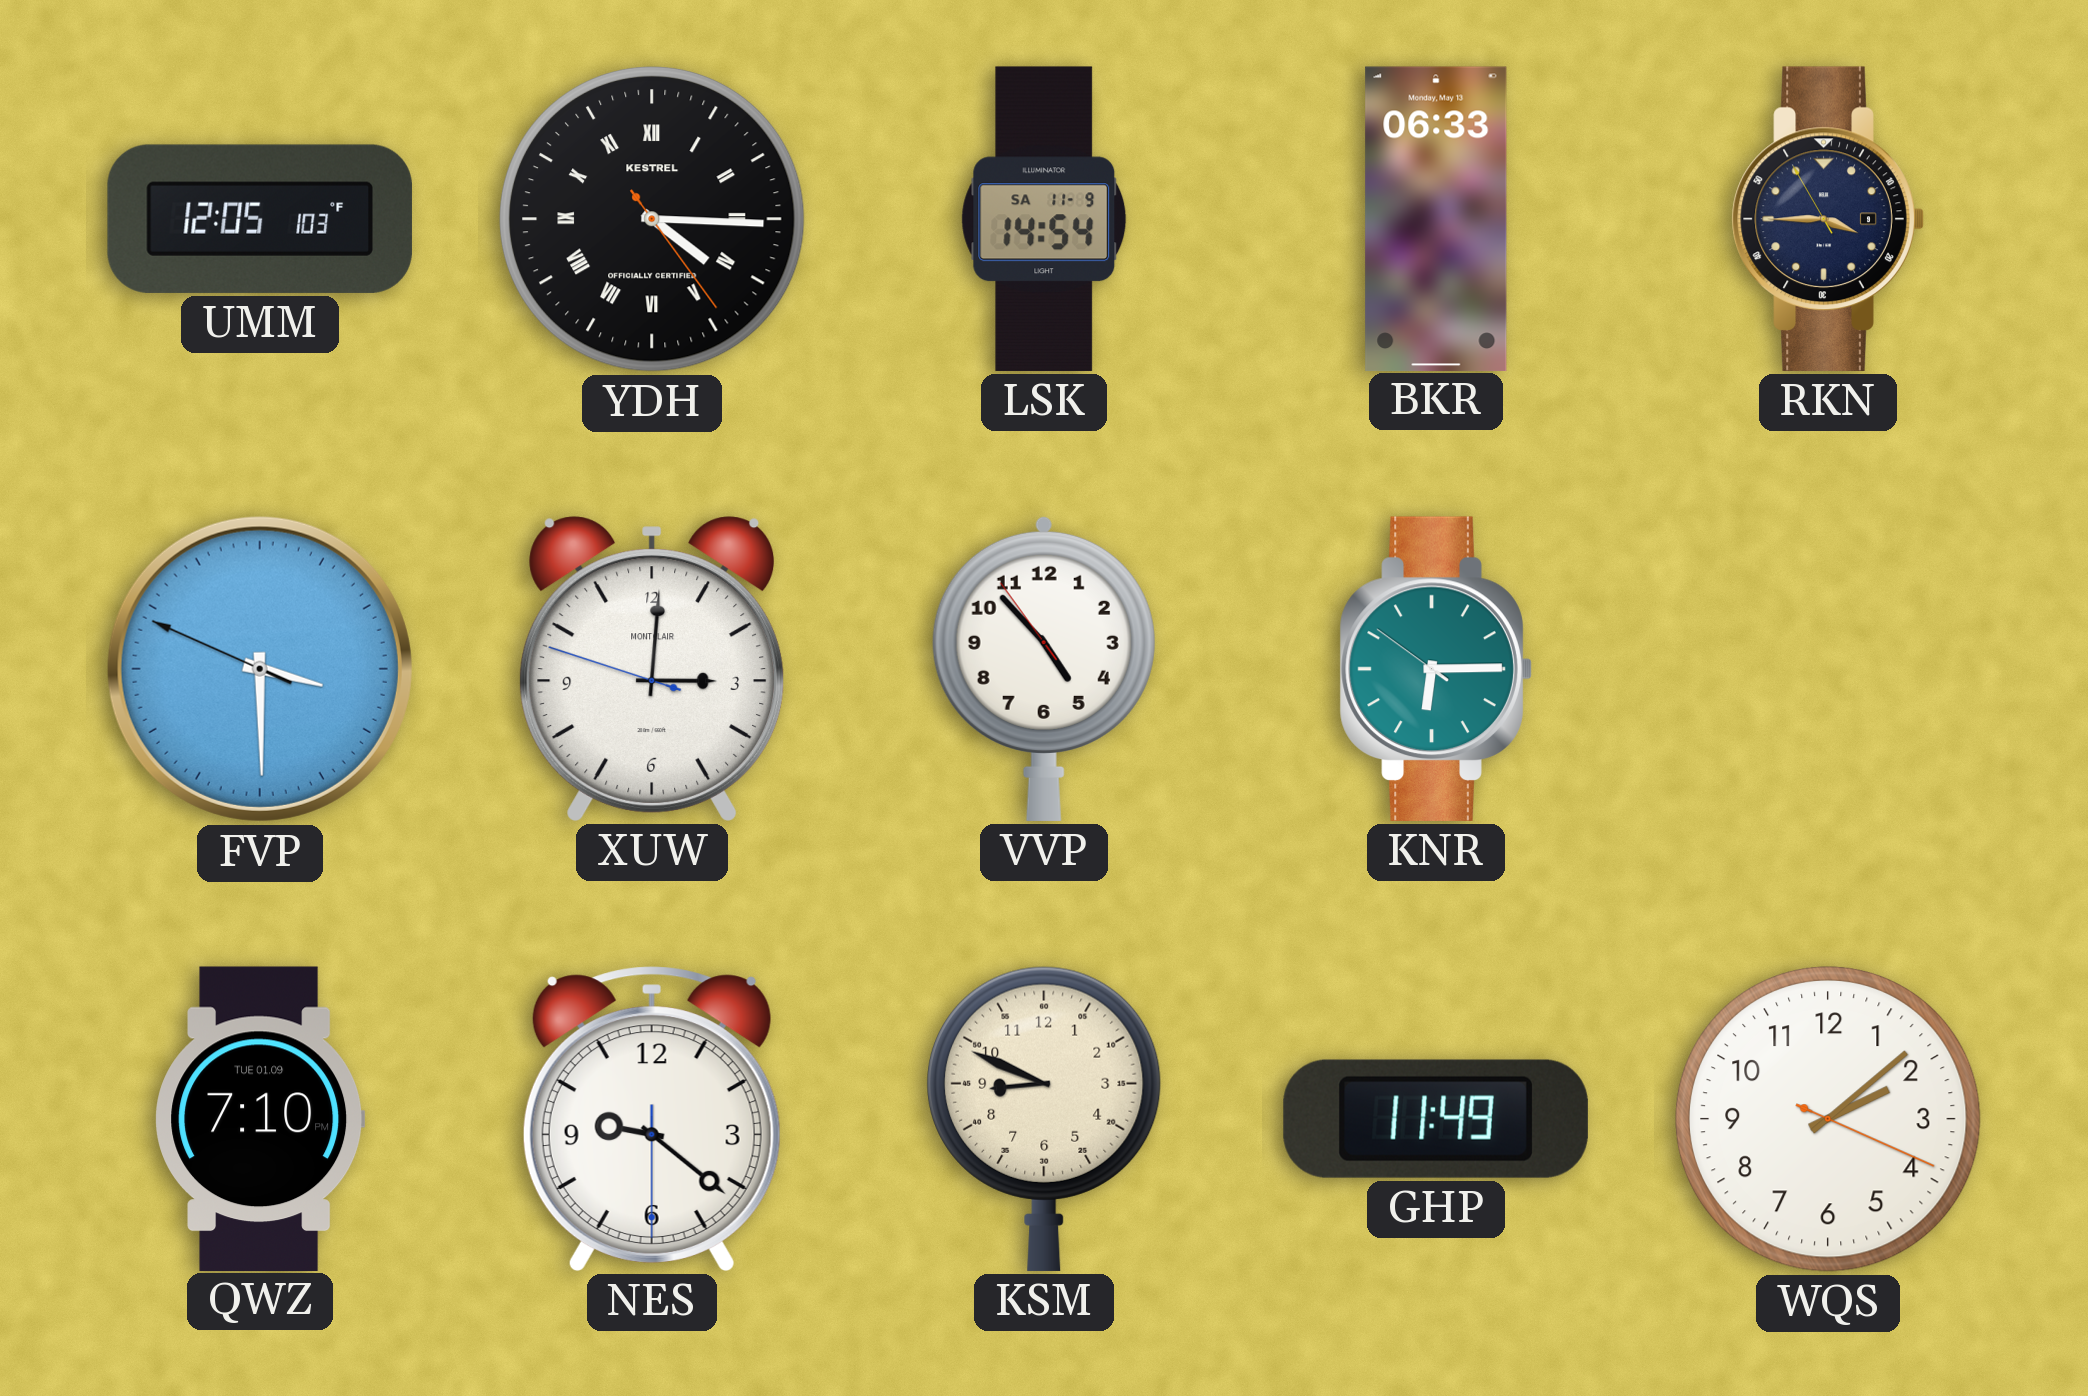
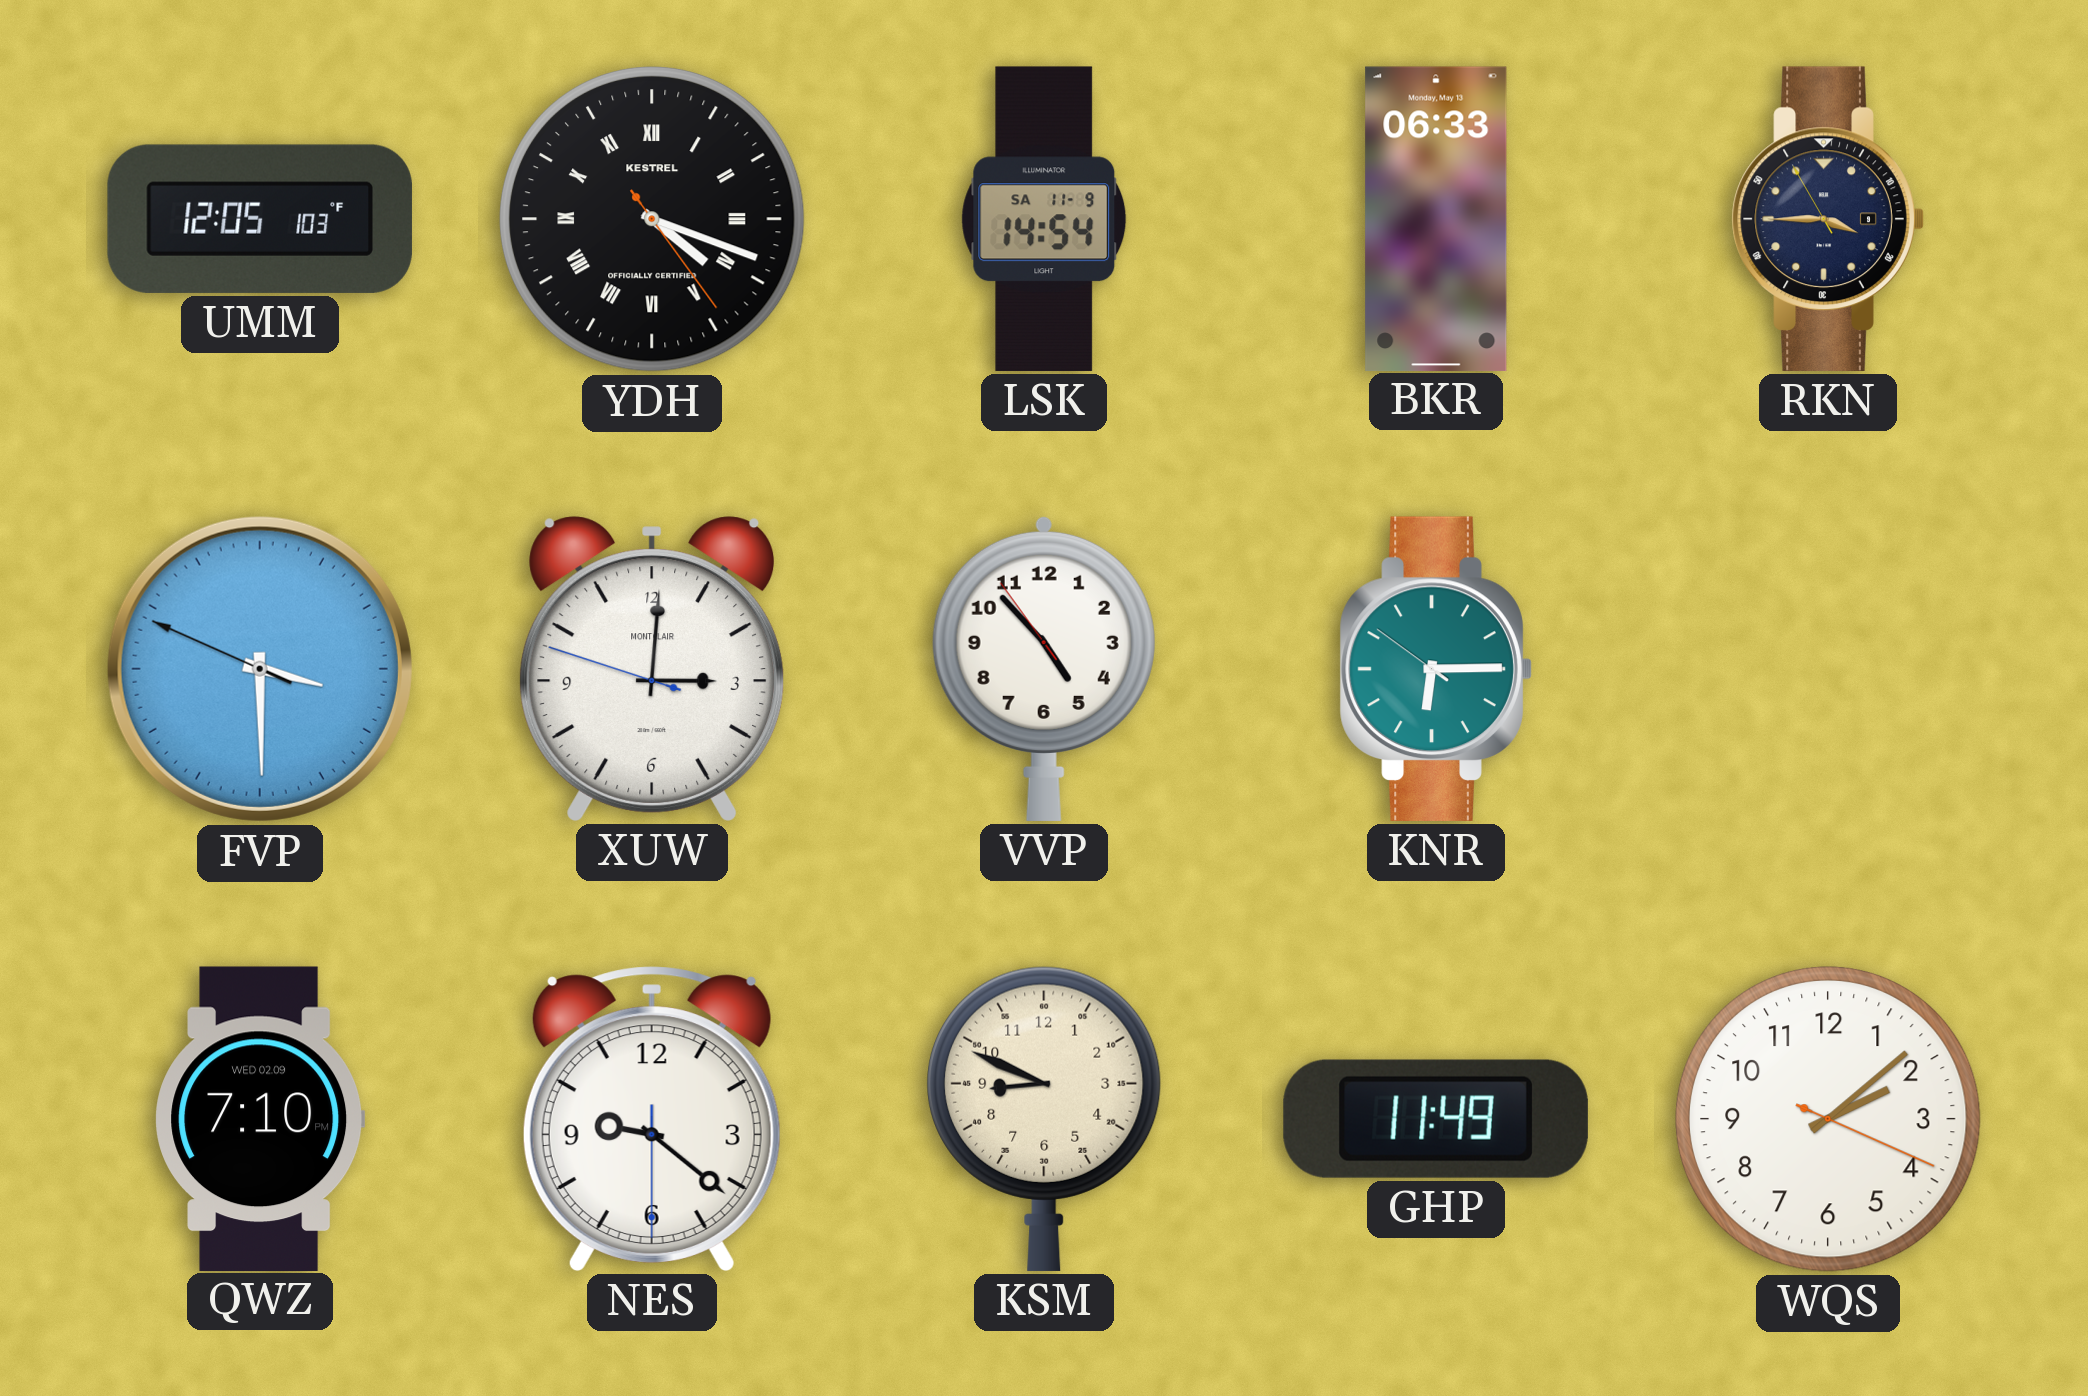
YDH: 4:15 -> 4:18
QWZ date: TUE 01.09 -> WED 02.09
